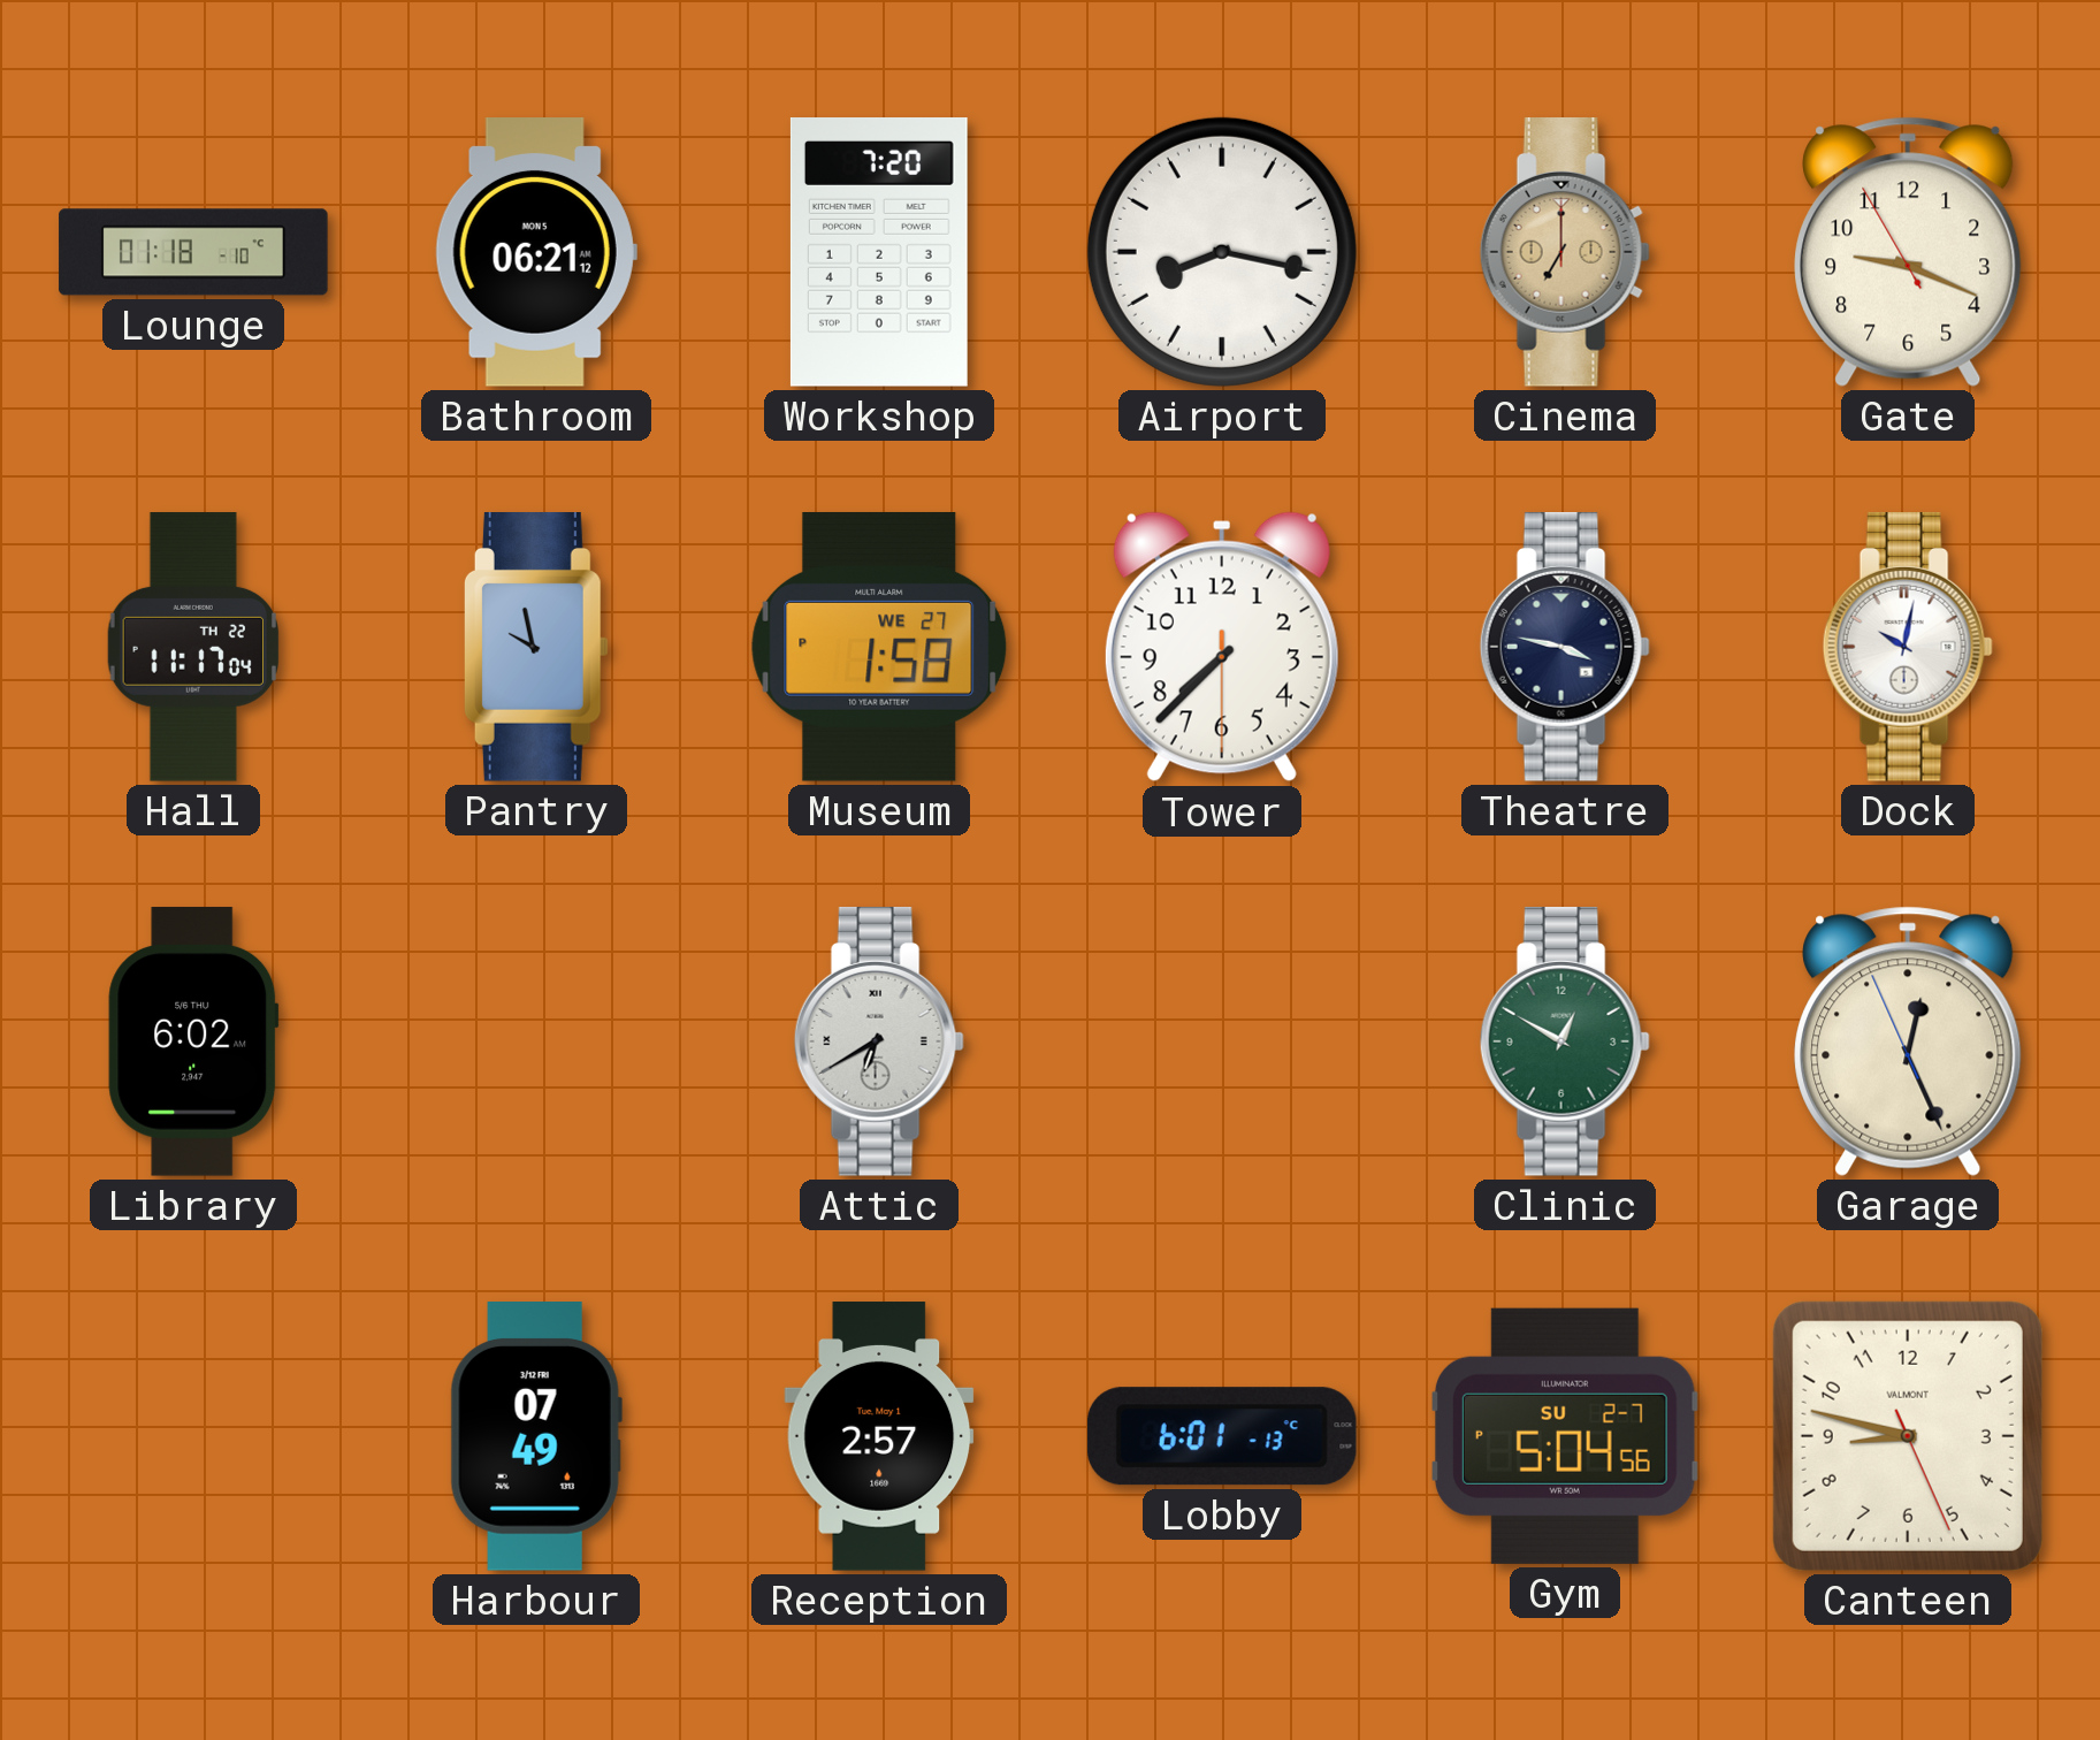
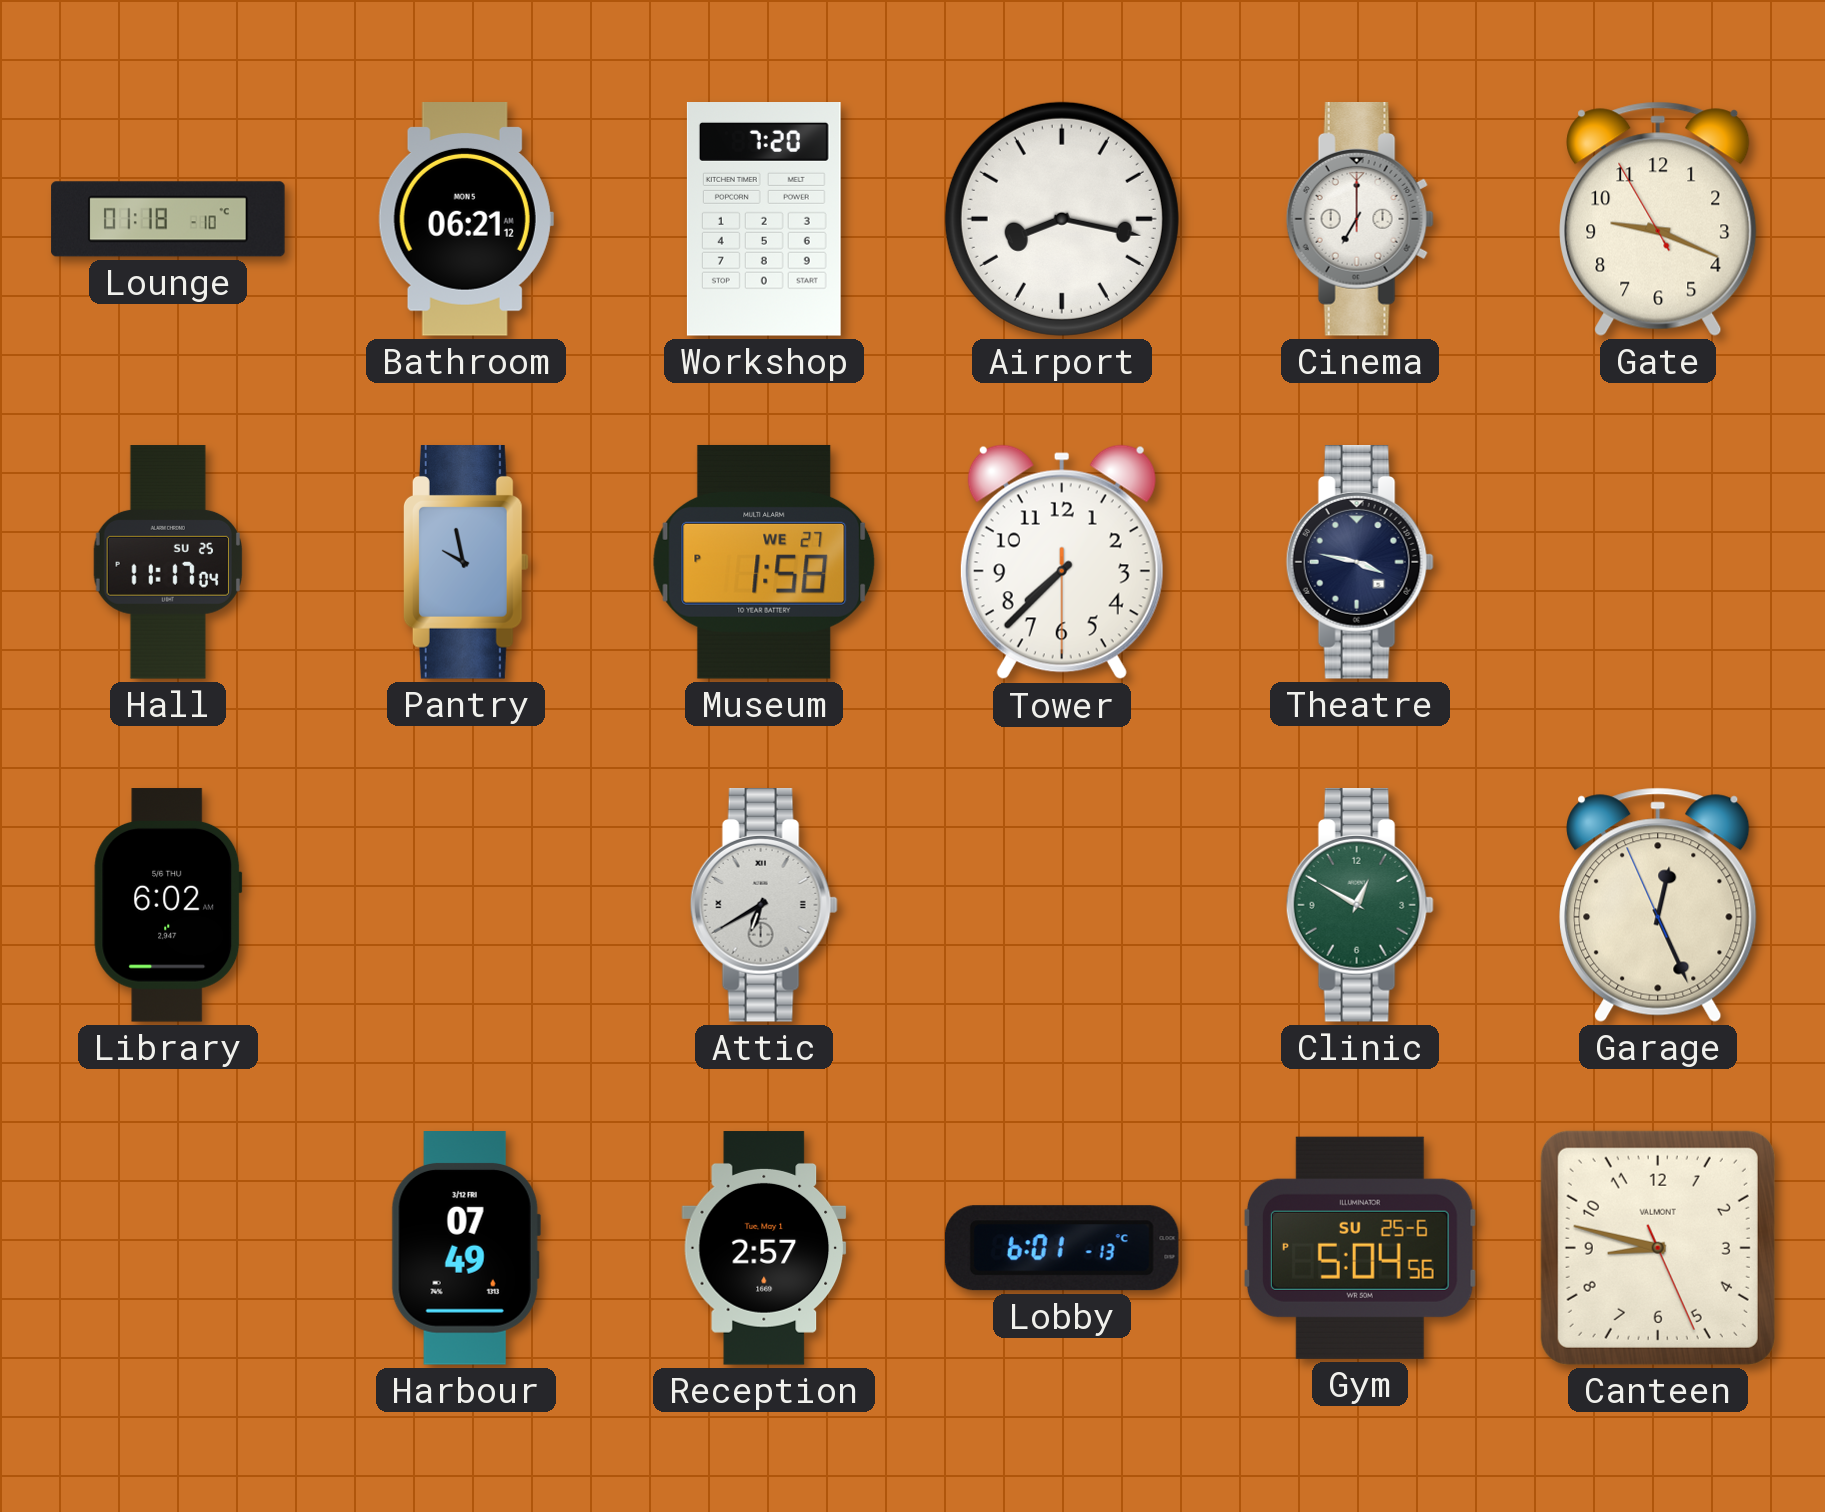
Cinema dial: champagne -> white
Hall date: TH 22 -> SU 25
Dock: 10:02 -> none
Gym date: SU 2-7 -> SU 25-6
